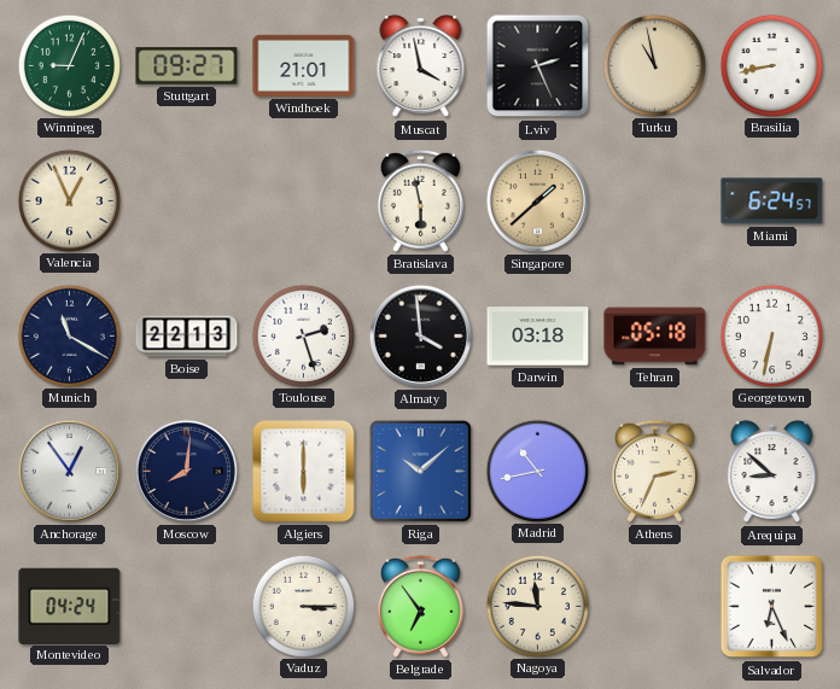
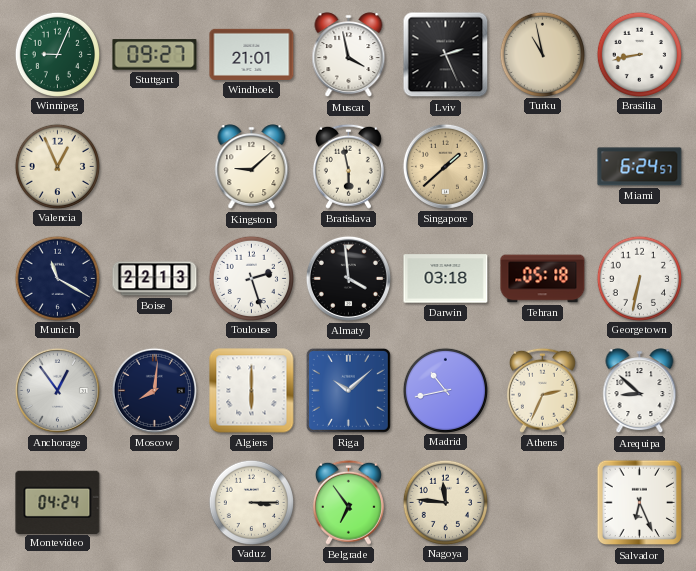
Kingston: none -> 9:08
